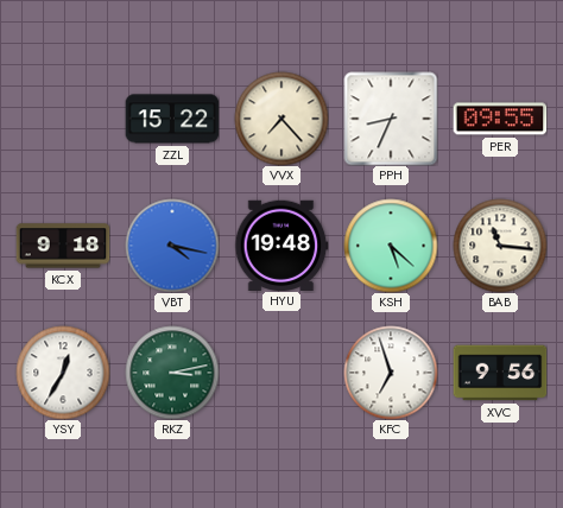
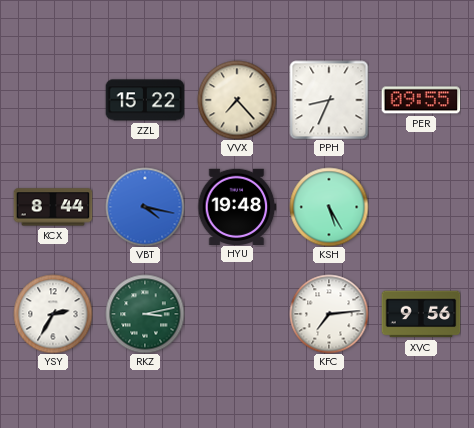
KCX: 9:18 -> 8:44
KSH: 5:22 -> 5:25
BAB: 11:16 -> none
YSY: 12:35 -> 2:35
KFC: 6:57 -> 7:14
